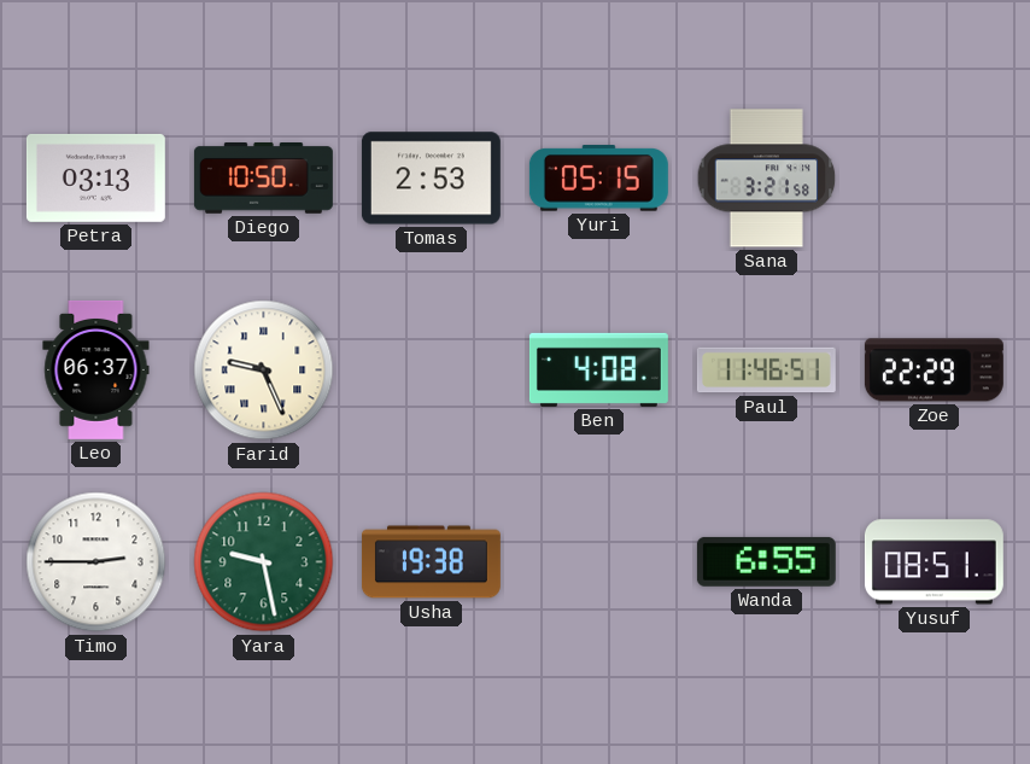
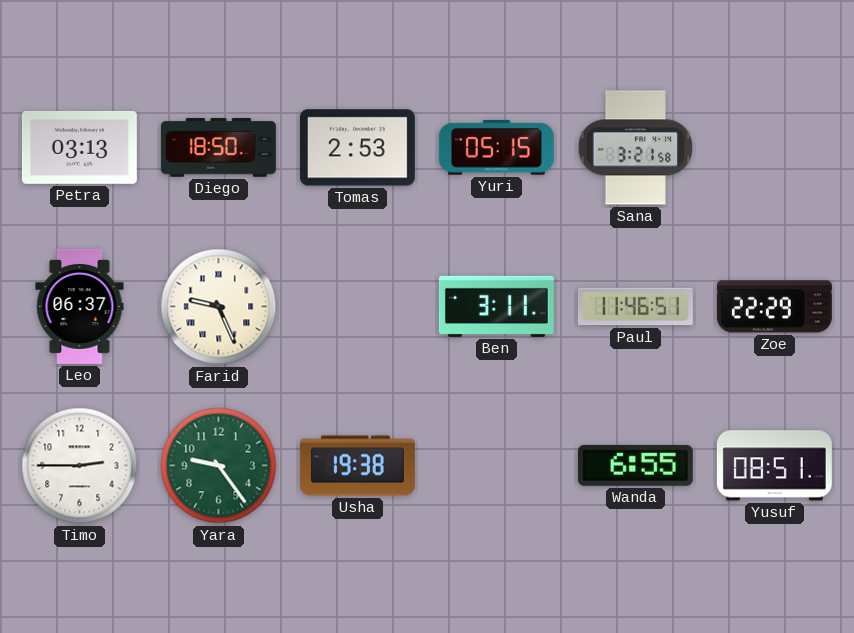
Diego: 10:50 -> 18:50
Ben: 4:08 -> 3:11
Yara: 9:28 -> 9:24
